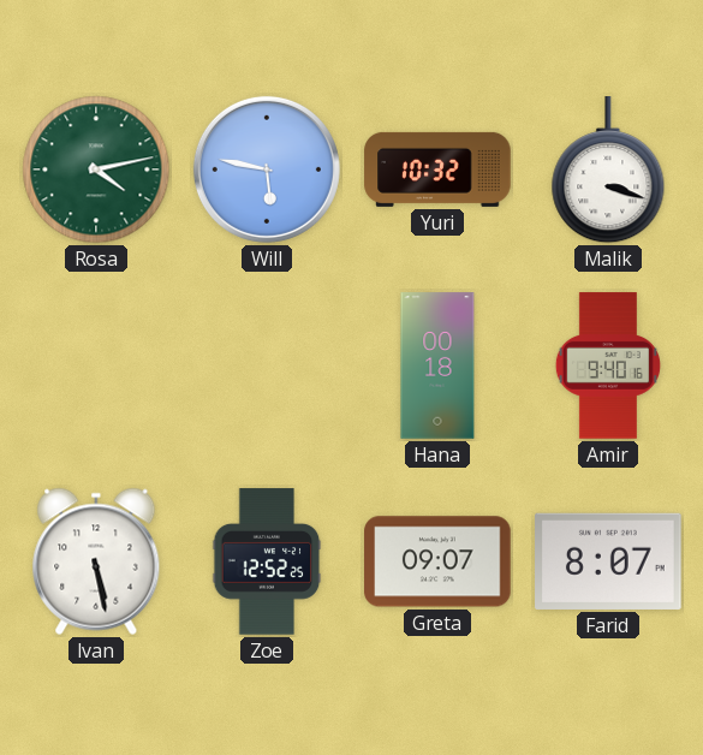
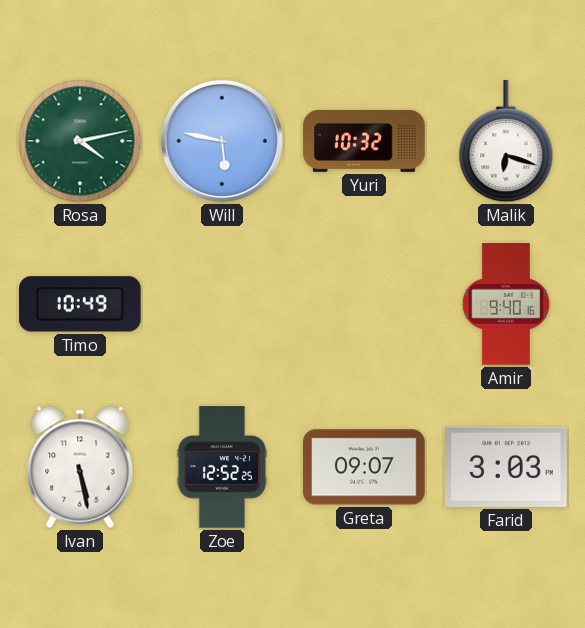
Malik: 3:18 -> 6:18
Timo: none -> 10:49
Hana: 00:18 -> none
Farid: 8:07 -> 3:03
